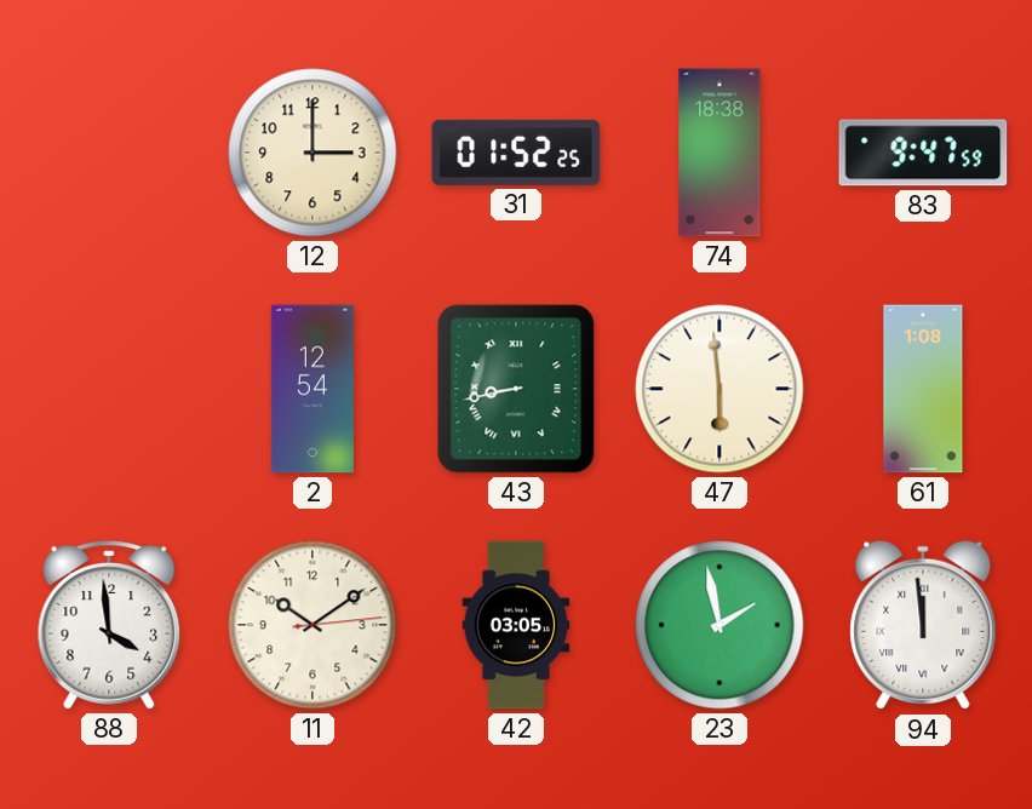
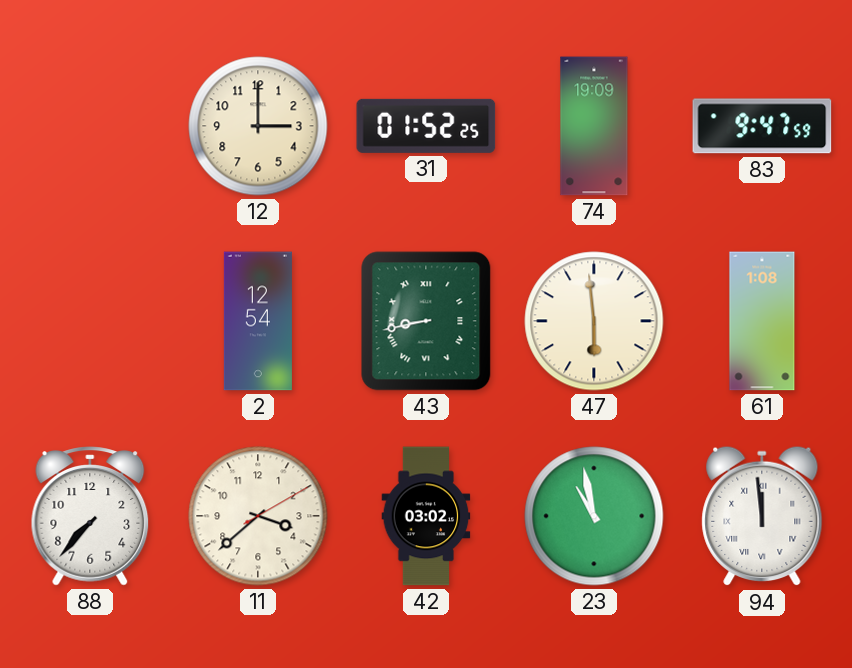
74: 18:38 -> 19:09
88: 3:59 -> 7:37
11: 10:09 -> 3:38
42: 03:05 -> 03:02
23: 1:58 -> 10:58
